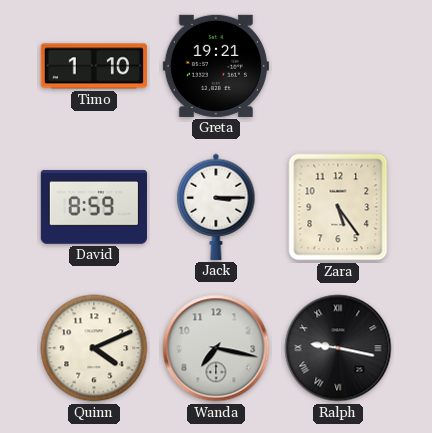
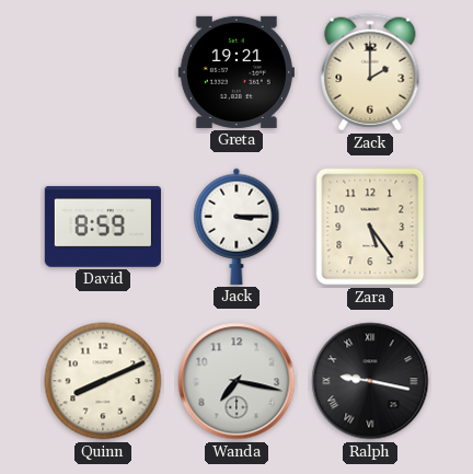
Timo: 1:10 -> none
Zack: none -> 2:00
Quinn: 4:11 -> 8:11
